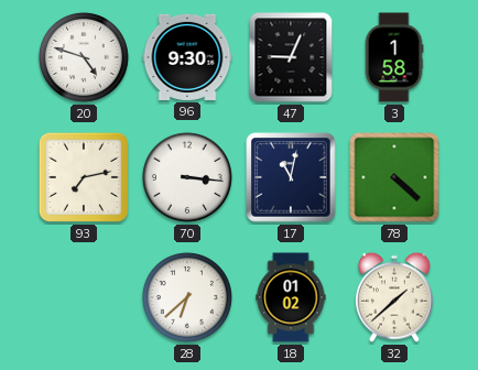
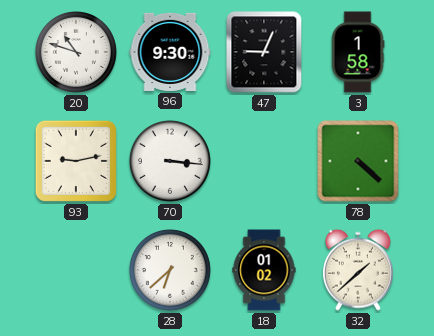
20: 4:48 -> 10:48
93: 7:13 -> 9:13
17: 11:02 -> none
